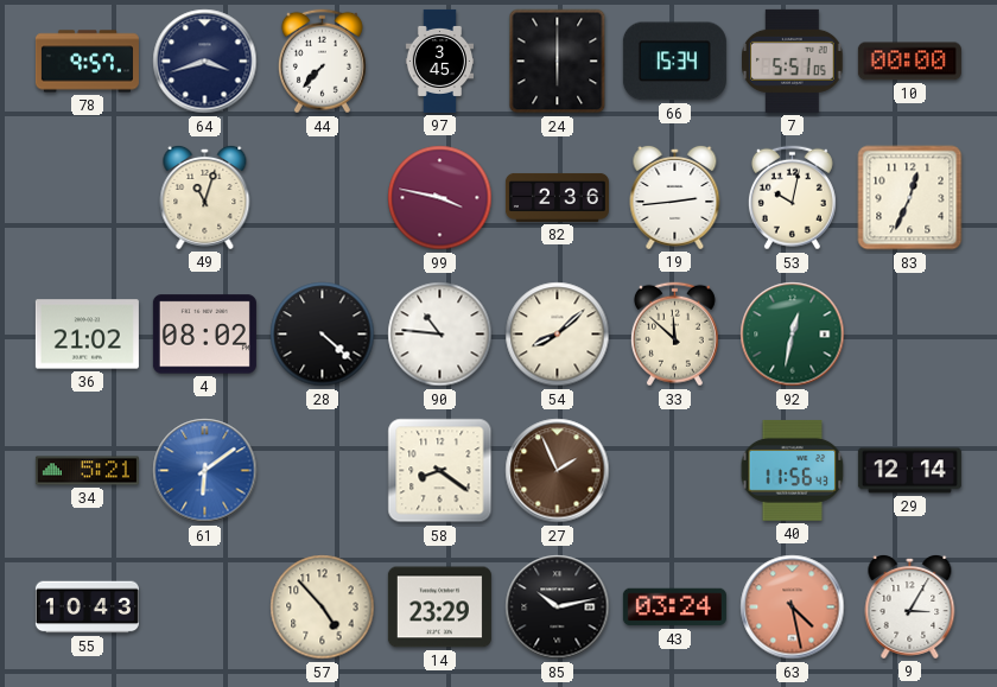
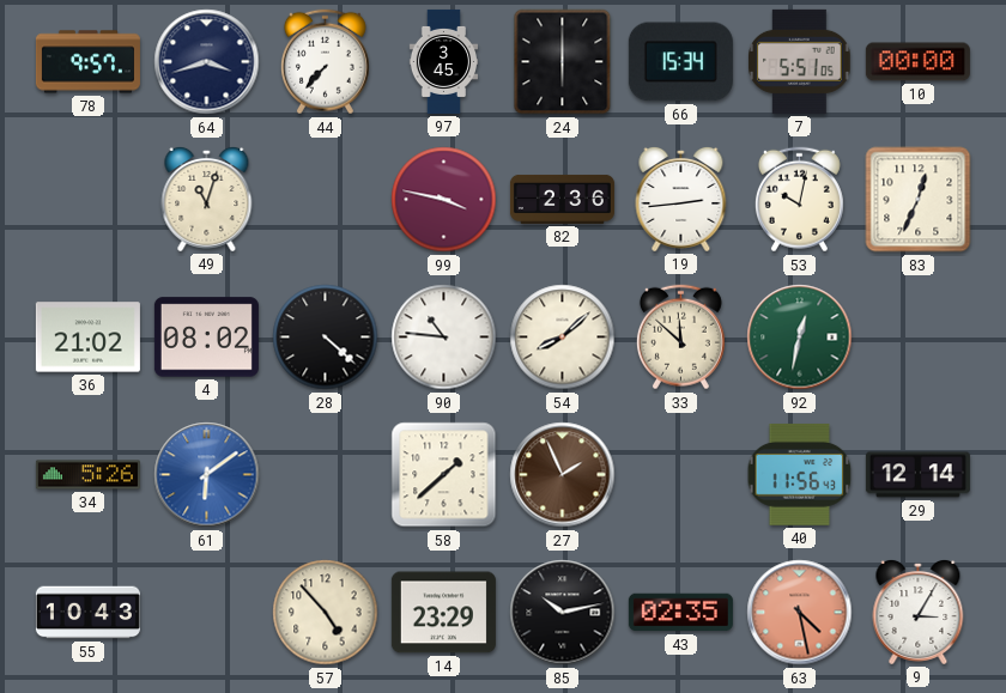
34: 5:21 -> 5:26
58: 8:21 -> 1:38
43: 03:24 -> 02:35
